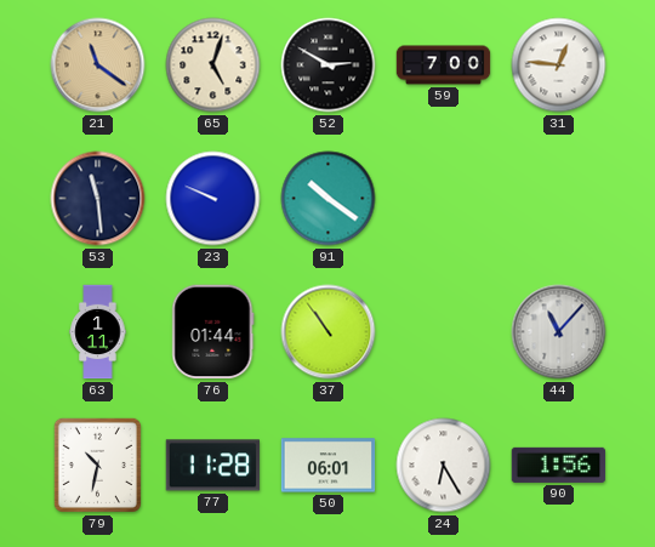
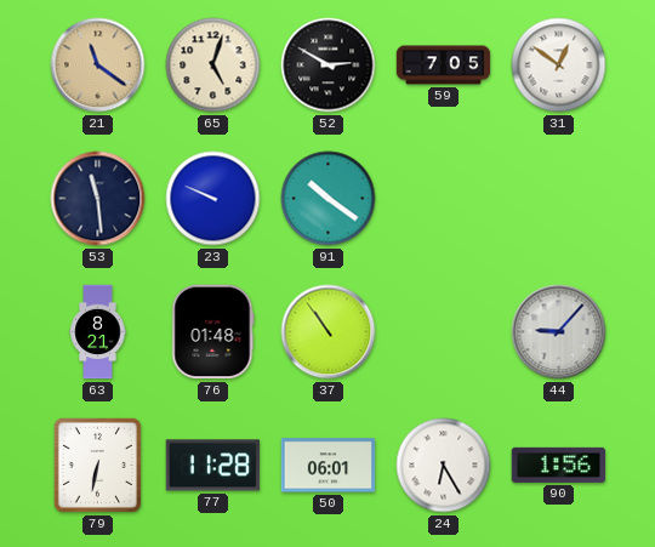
59: 7:00 -> 7:05
31: 12:46 -> 12:51
63: 1:11 -> 8:21
76: 01:44 -> 01:48
44: 11:07 -> 9:07
79: 10:32 -> 6:32
